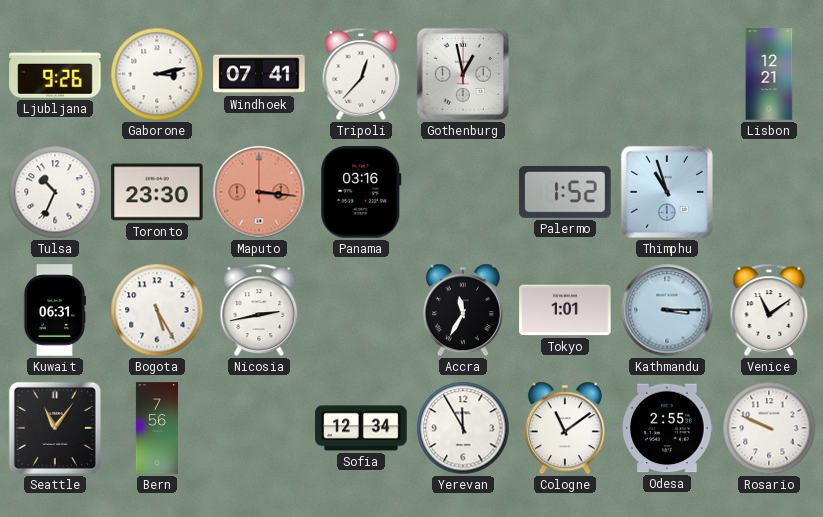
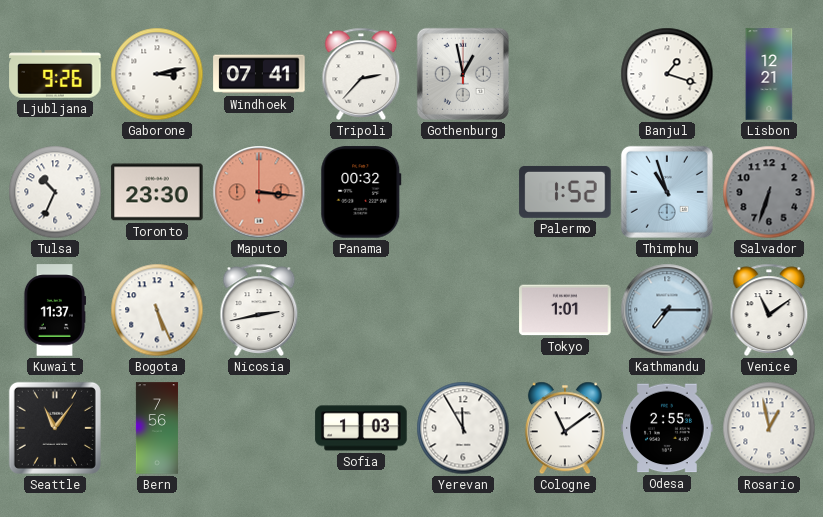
Tripoli: 12:37 -> 2:37
Banjul: none -> 1:18
Panama: 03:16 -> 00:32
Salvador: none -> 6:33
Kuwait: 06:31 -> 11:37
Bogota: 5:25 -> 5:26
Accra: 11:35 -> none
Kathmandu: 3:15 -> 7:15
Sofia: 12:34 -> 1:03
Rosario: 9:49 -> 12:58
